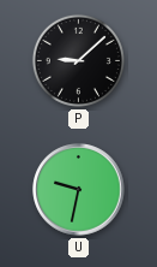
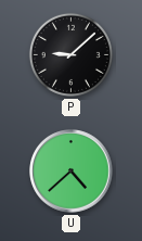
U: 9:32 -> 4:38
